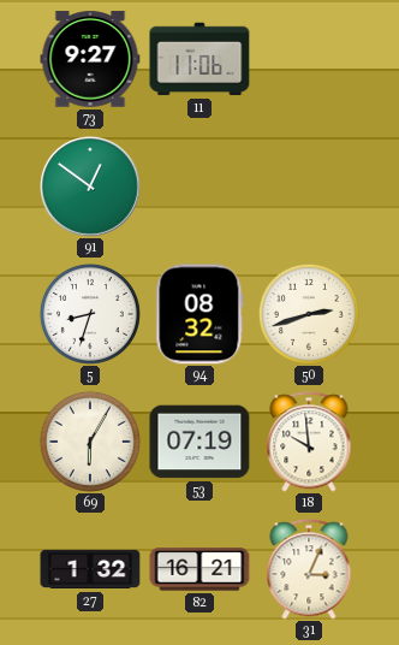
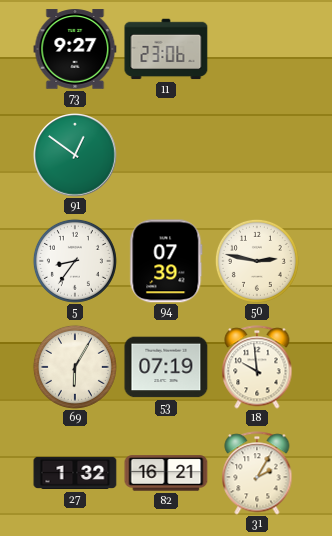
11: 11:06 -> 23:06
5: 8:33 -> 8:36
94: 08:32 -> 07:39
50: 2:42 -> 2:47
31: 3:04 -> 2:05
